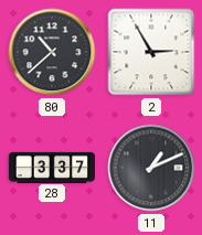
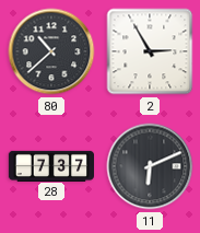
28: 3:37 -> 7:37
11: 1:11 -> 6:11
